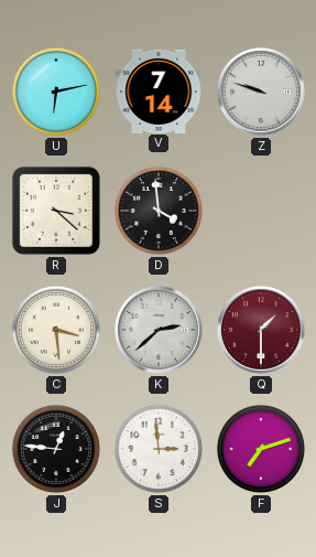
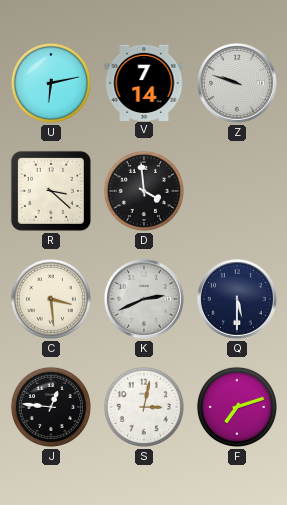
K: 2:38 -> 2:41
Q: 1:30 -> 5:30
Q dial: burgundy -> navy
S: 2:59 -> 3:02
